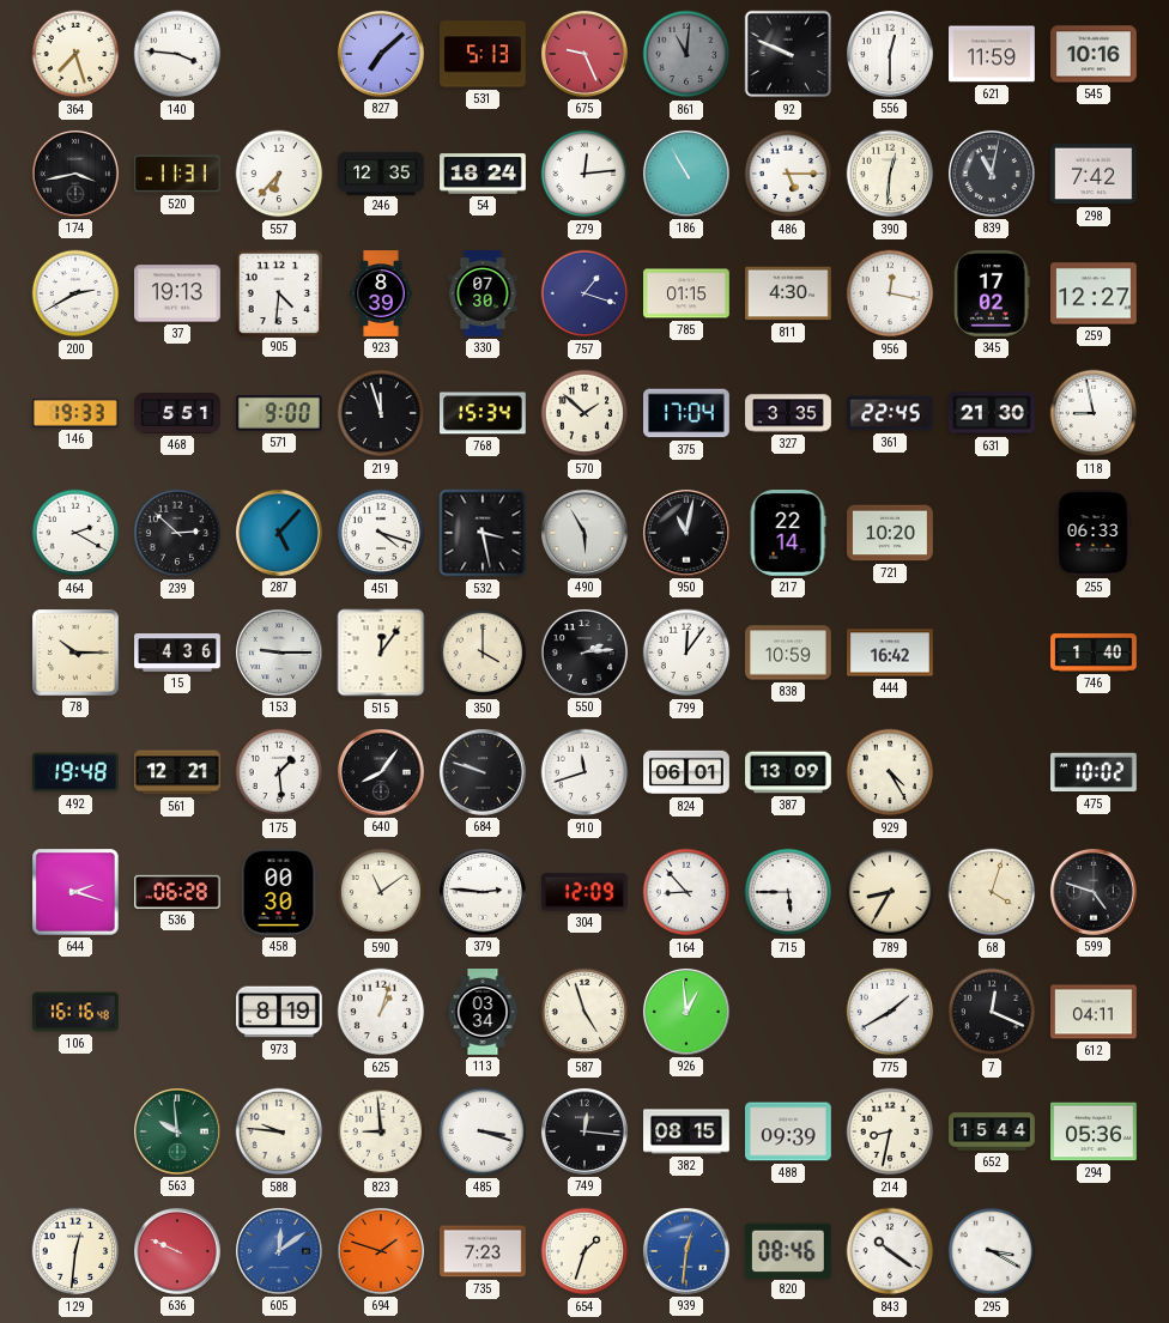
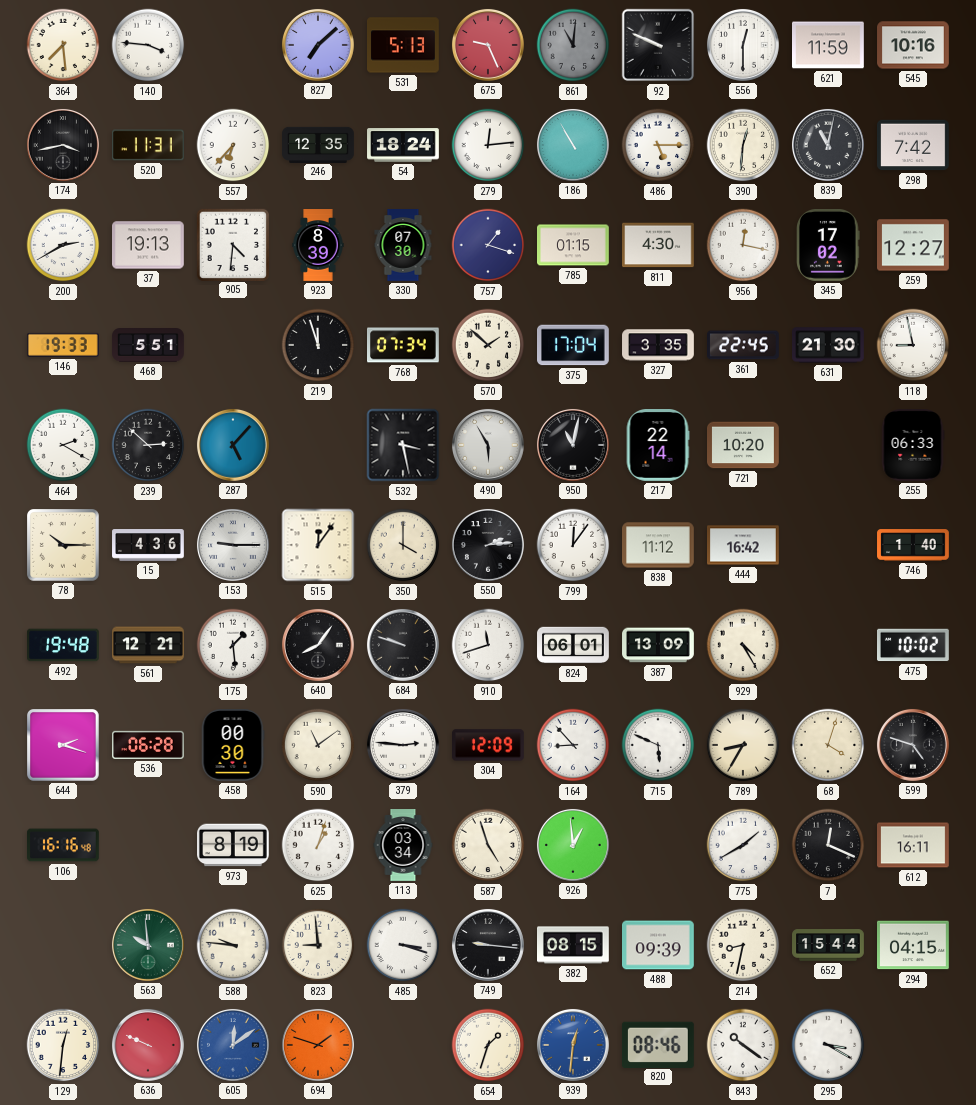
364: 7:27 -> 7:29
571: 9:00 -> none
768: 15:34 -> 07:34
451: 4:18 -> none
838: 10:59 -> 11:12
715: 5:45 -> 5:49
612: 04:11 -> 16:11
749: 12:16 -> 9:16
294: 05:36 -> 04:15
735: 7:23 -> none
